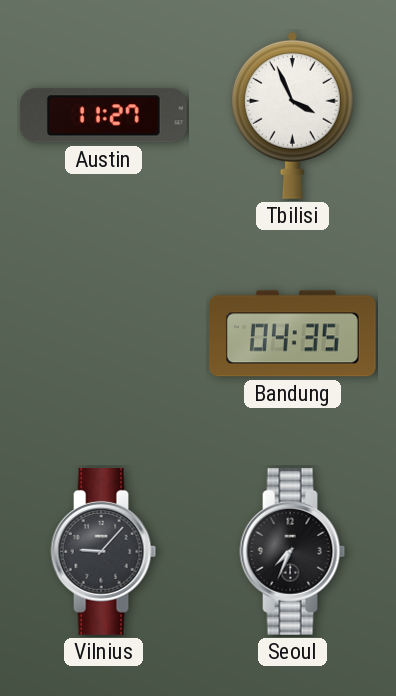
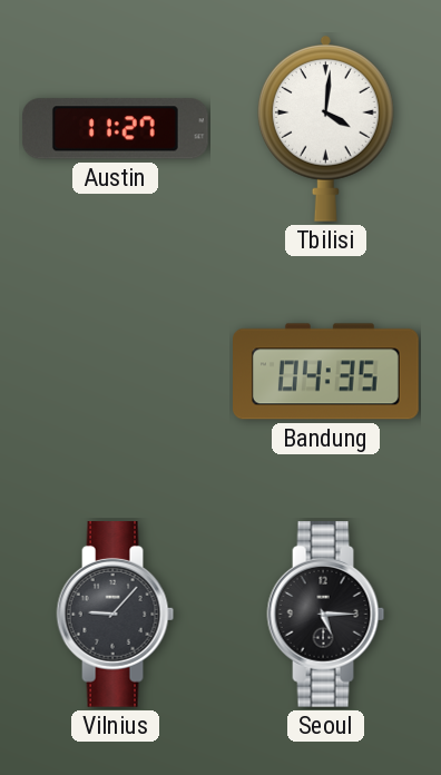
Tbilisi: 3:56 -> 4:01
Seoul: 7:34 -> 5:15
